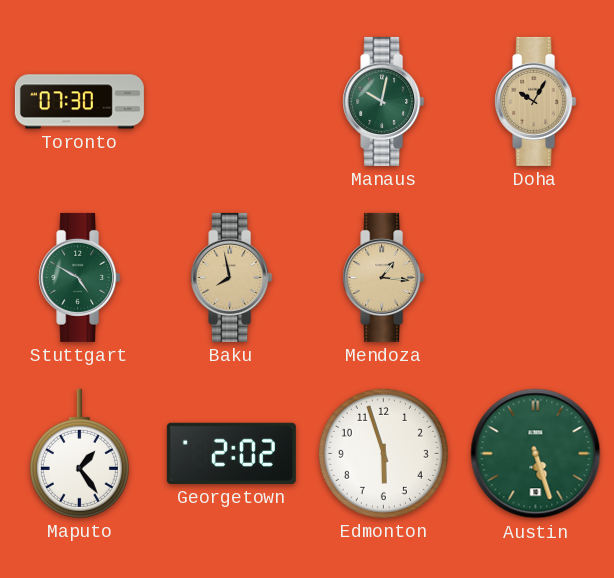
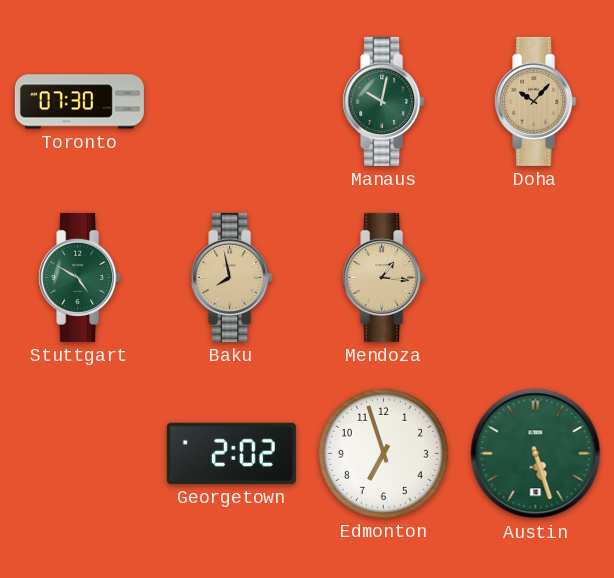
Doha: 10:05 -> 10:07
Maputo: 1:24 -> none
Edmonton: 5:57 -> 6:57
